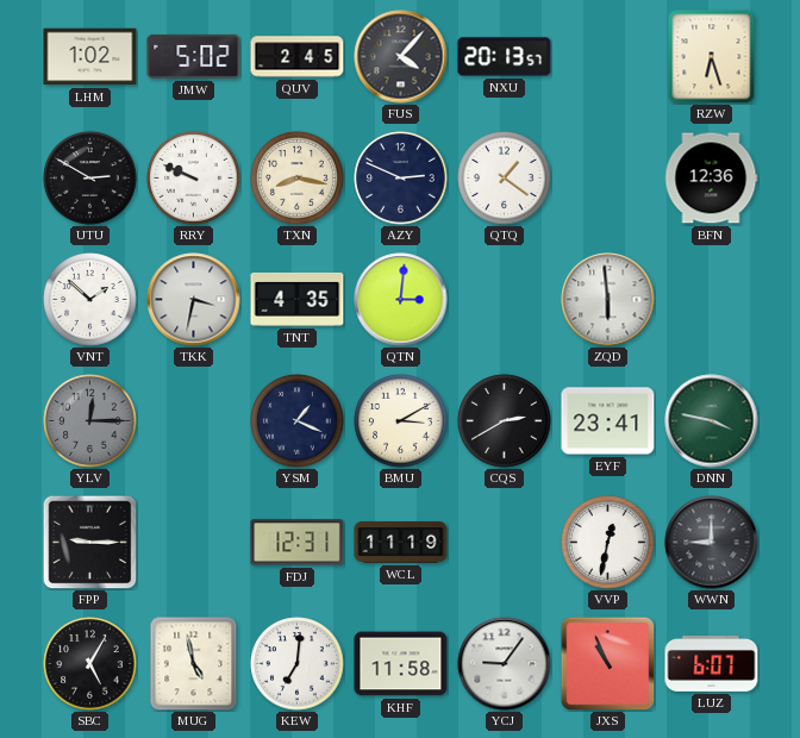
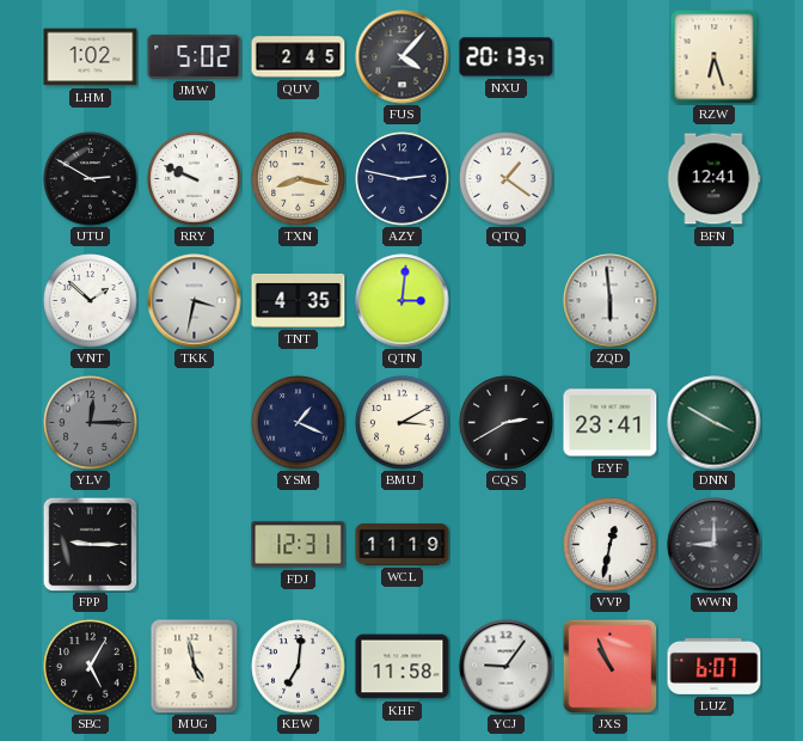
AZY: 2:49 -> 2:47
BFN: 12:36 -> 12:41
DNN: 3:47 -> 3:50
